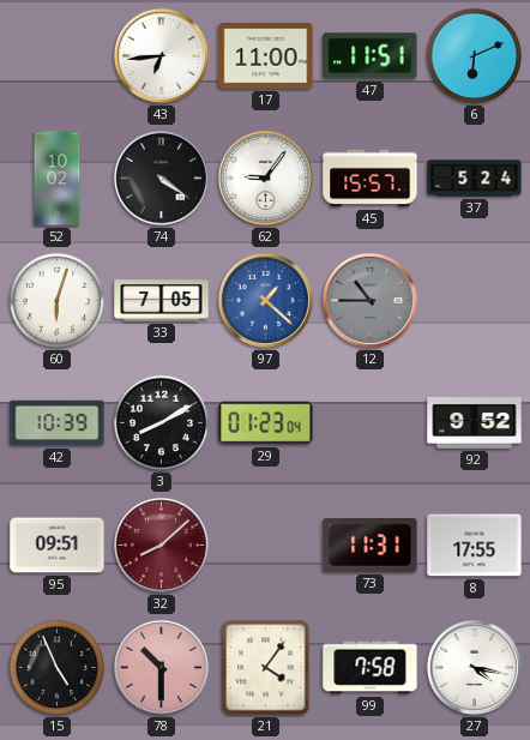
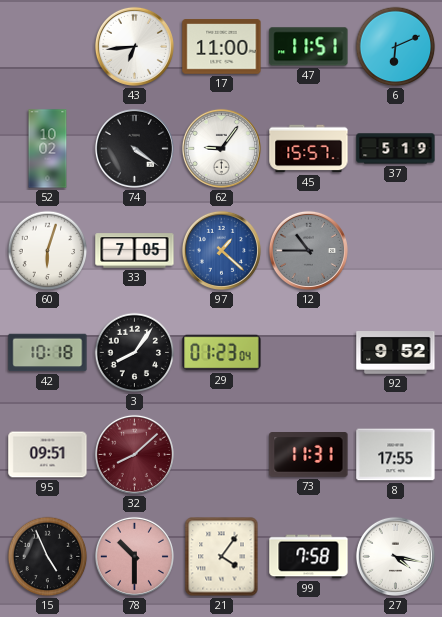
37: 5:24 -> 5:19
42: 10:39 -> 10:18
3: 8:10 -> 8:06
